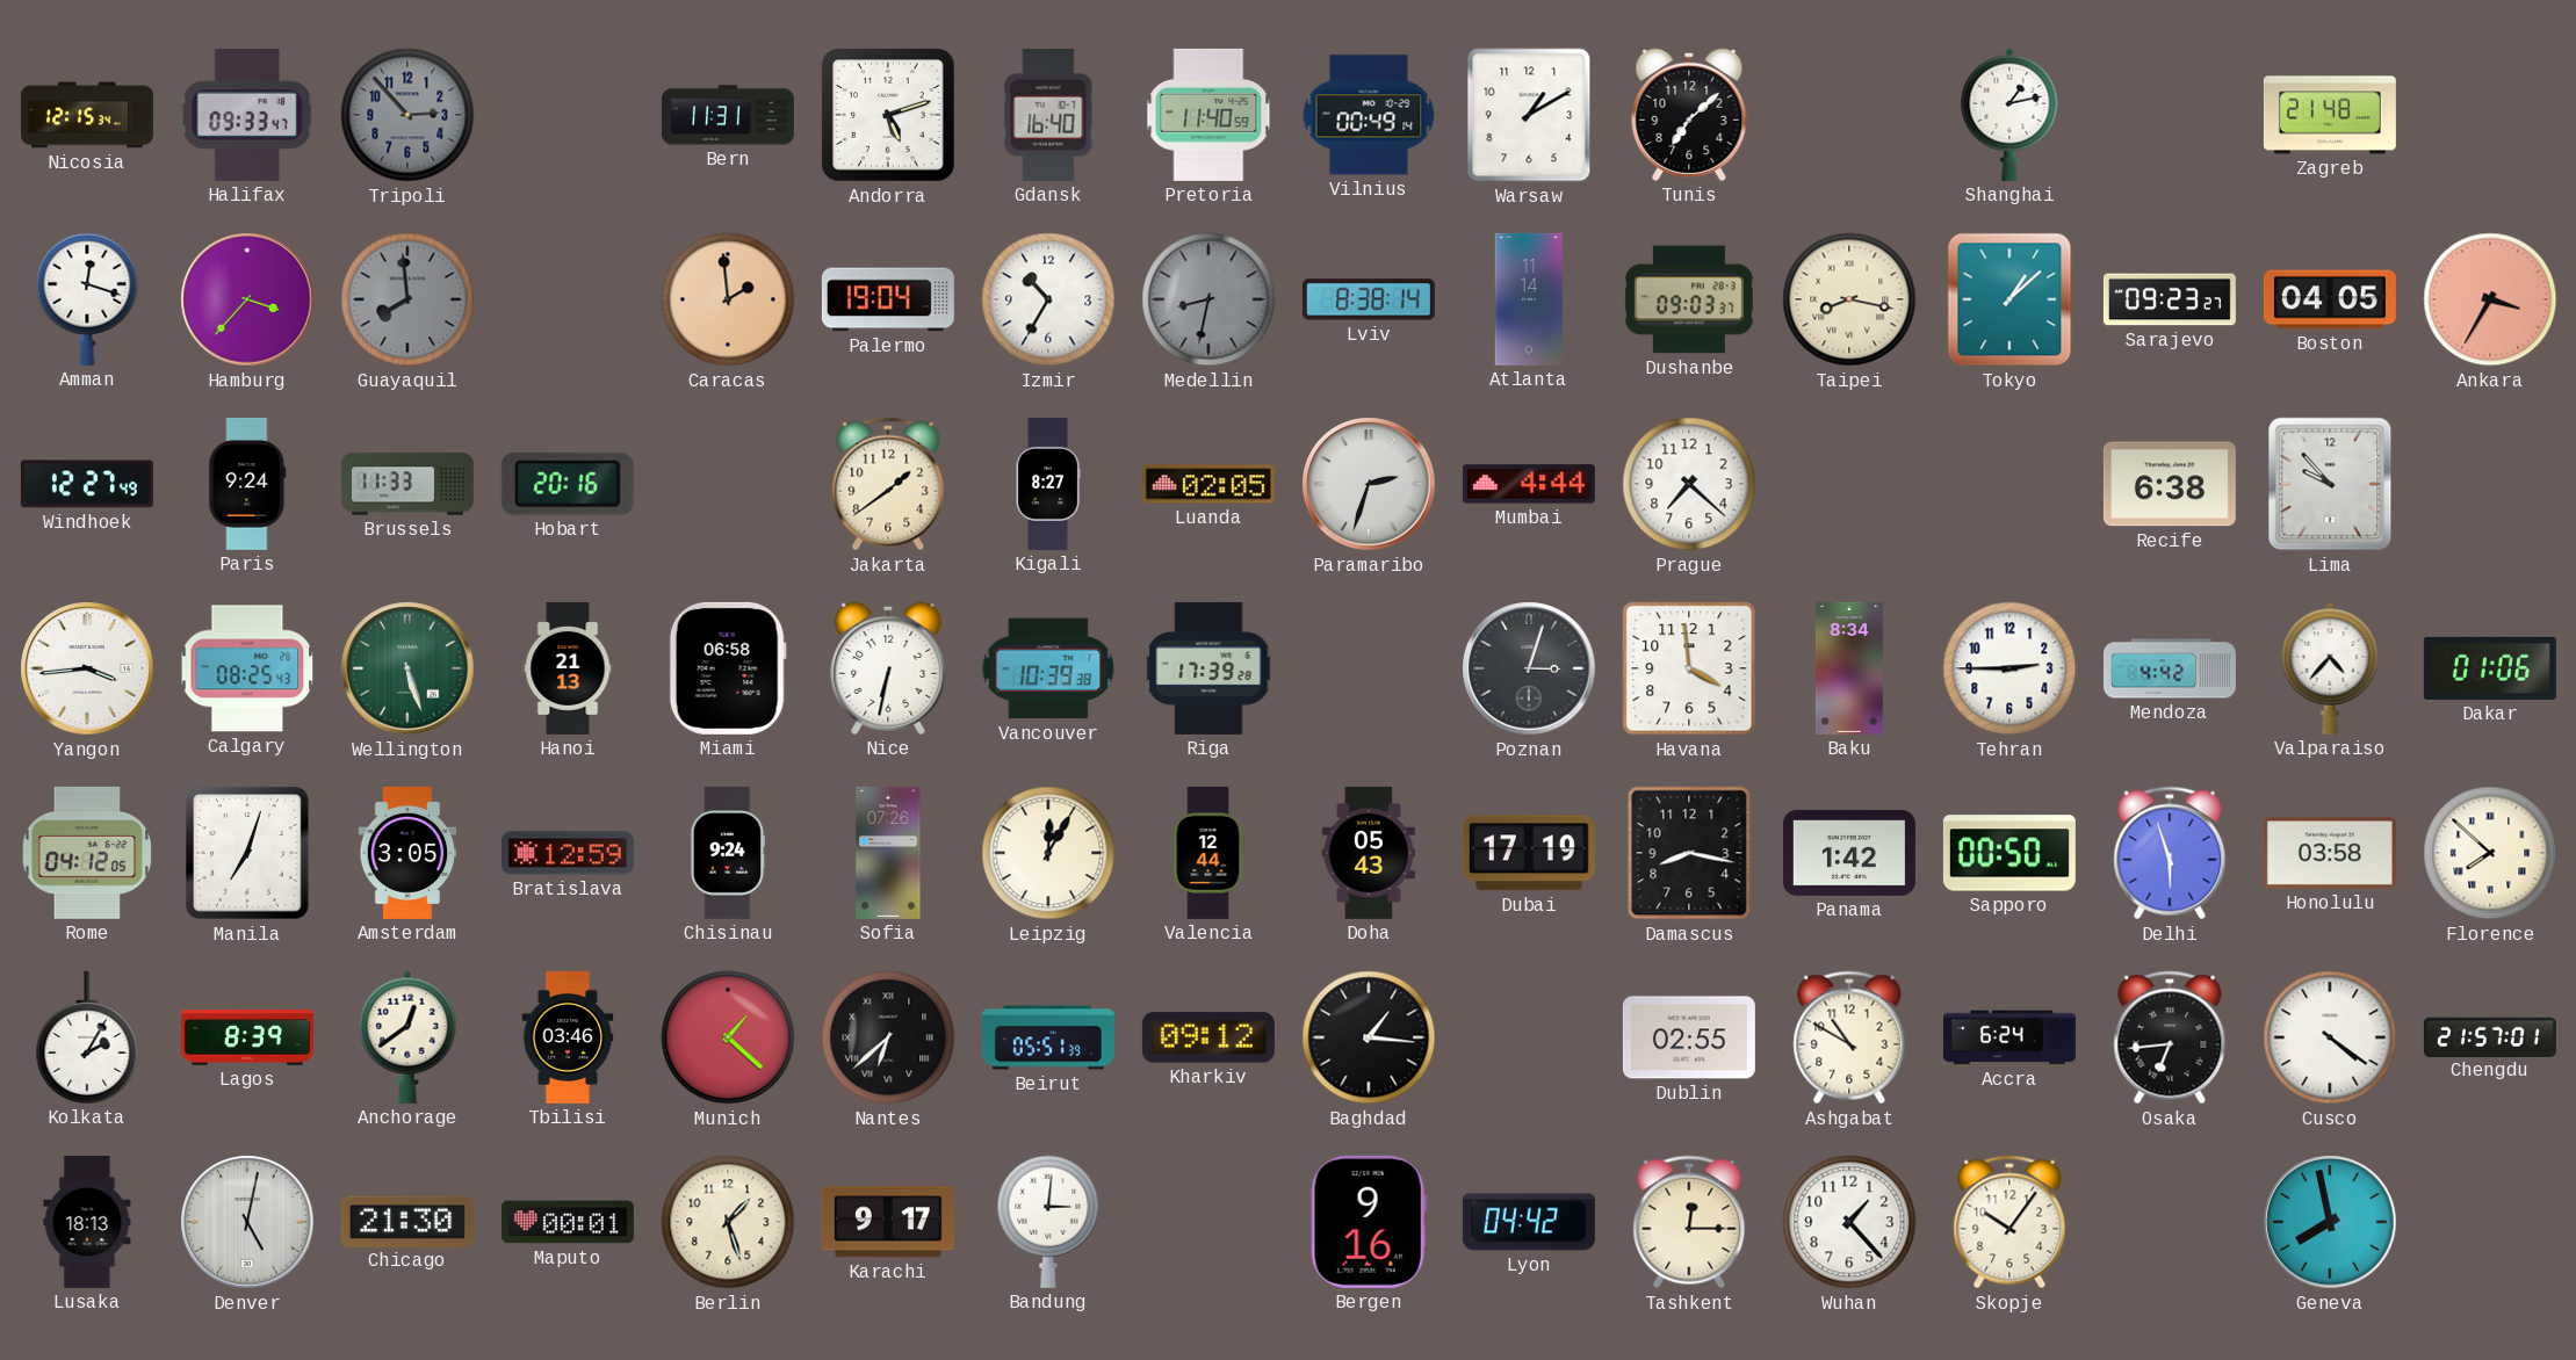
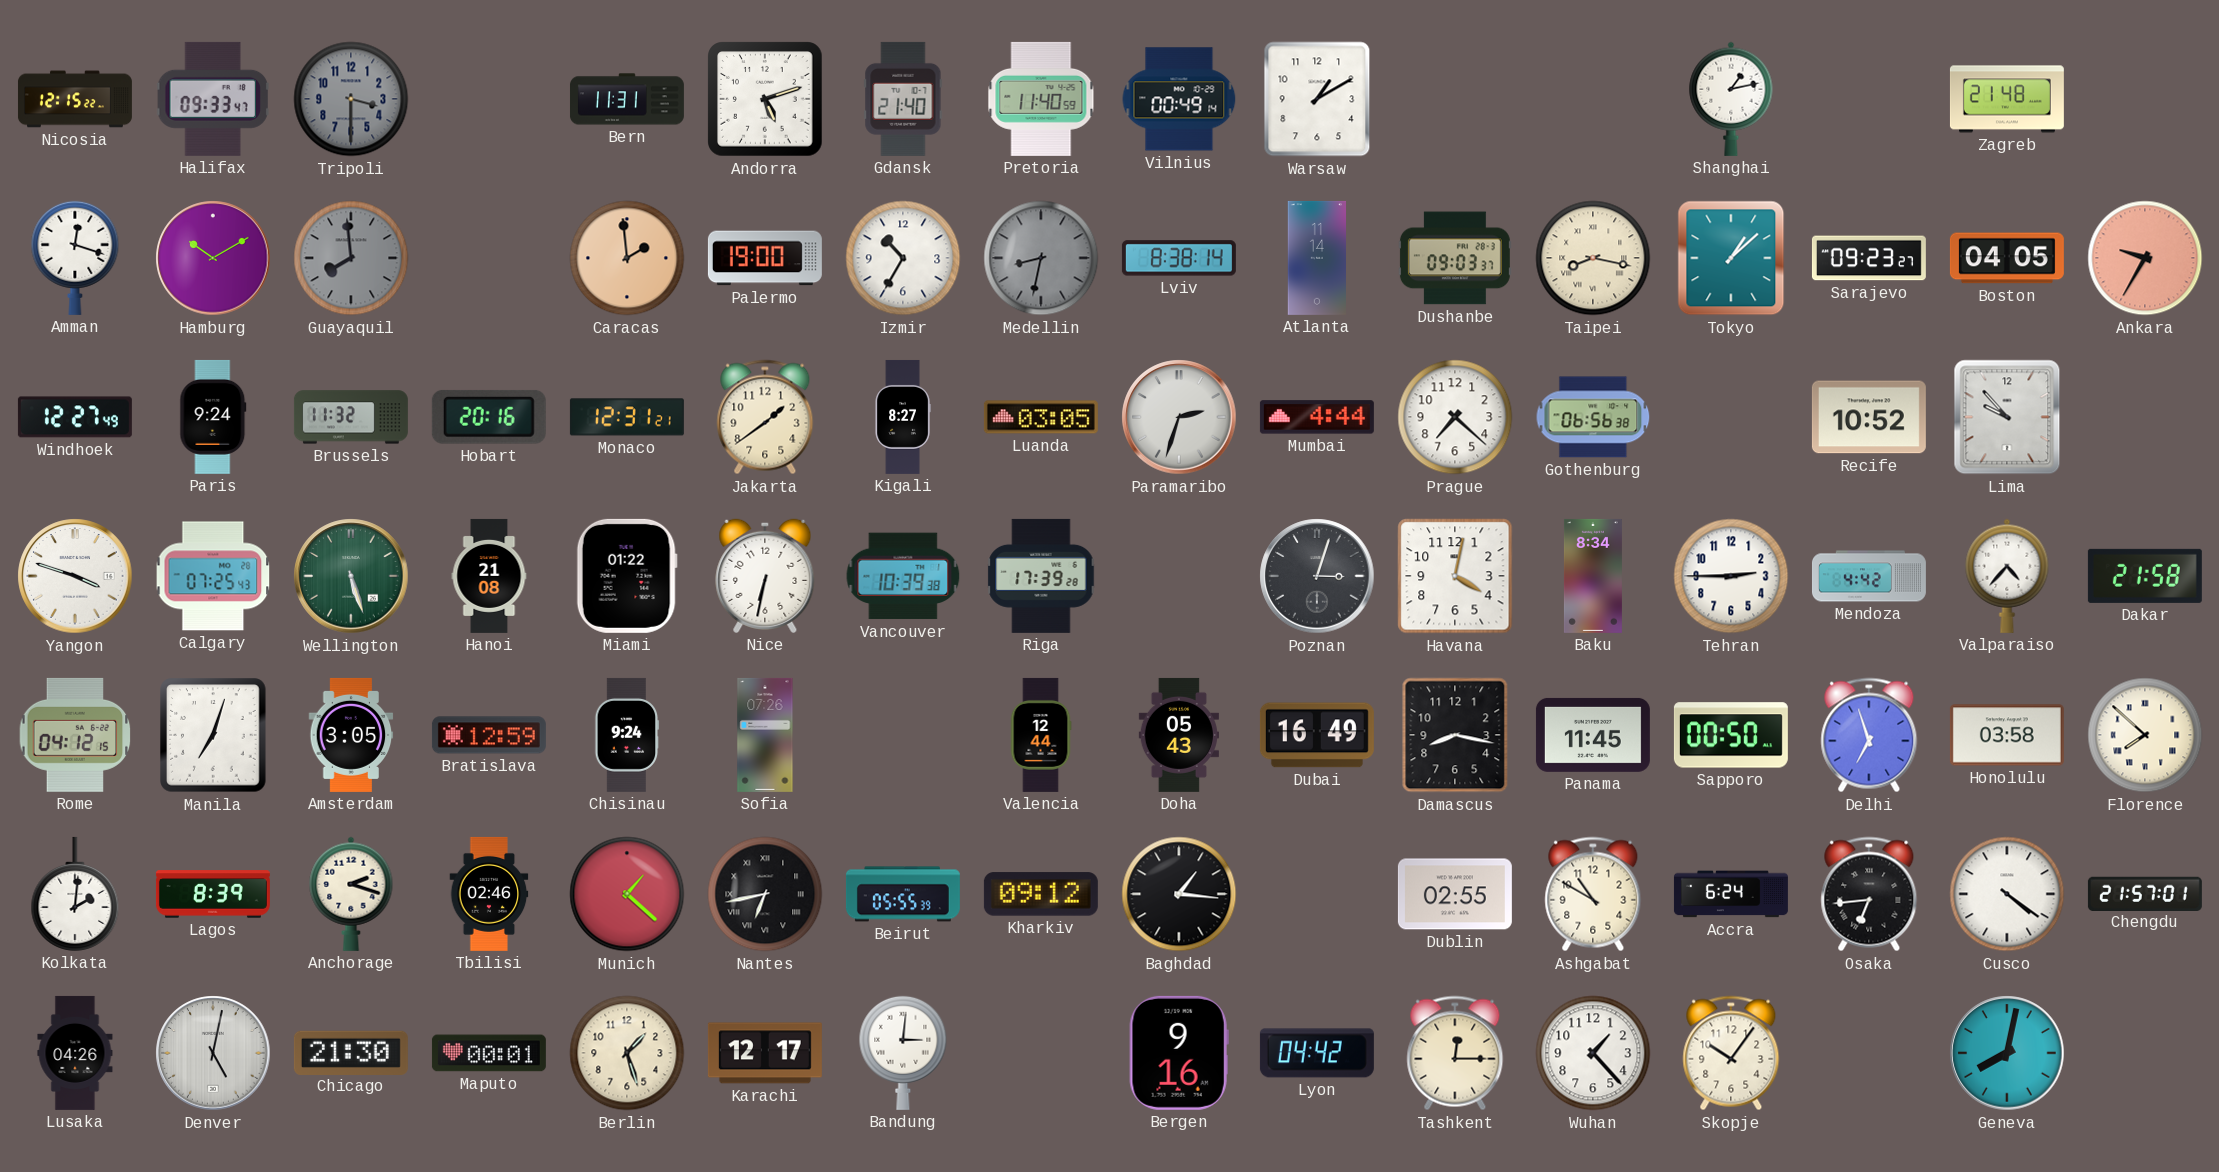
Nicosia: 12:15:34 -> 12:15:22
Tripoli: 2:53 -> 3:30
Gdansk: 16:40 -> 21:40
Tunis: 7:08 -> none
Hamburg: 3:37 -> 10:10
Palermo: 19:04 -> 19:00
Ankara: 3:35 -> 9:35
Brussels: 11:33 -> 11:32
Monaco: none -> 12:31
Luanda: 02:05 -> 03:05
Gothenburg: none -> 06:56
Recife: 6:38 -> 10:52
Yangon: 3:44 -> 3:48
Calgary: 08:25 -> 07:25
Hanoi: 21:13 -> 21:08
Miami: 06:58 -> 01:22
Havana: 3:59 -> 4:02
Dakar: 01:06 -> 21:58
Rome: 04:12:05 -> 04:12:15
Leipzig: 12:05 -> none
Dubai: 17:19 -> 16:49
Panama: 1:42 -> 11:45
Delhi: 5:57 -> 6:57
Kolkata: 2:05 -> 2:01
Anchorage: 12:39 -> 2:18
Tbilisi: 03:46 -> 02:46
Nantes: 6:38 -> 6:43
Beirut: 05:51 -> 05:55
Lusaka: 18:13 -> 04:26
Karachi: 9:17 -> 12:17
Geneva: 7:58 -> 8:02
